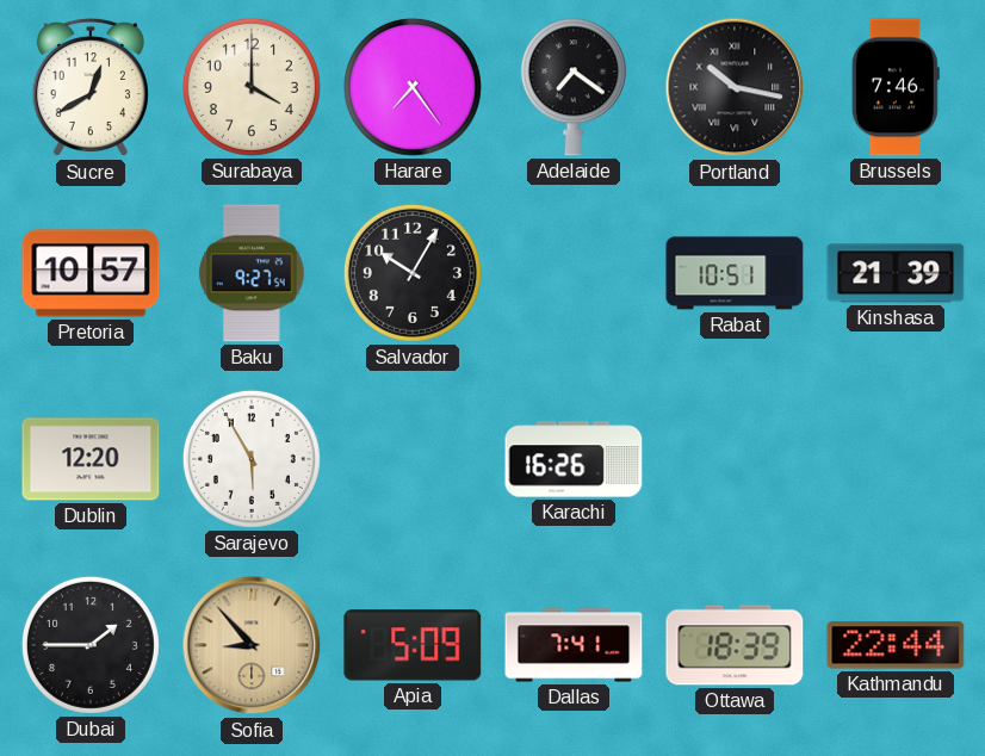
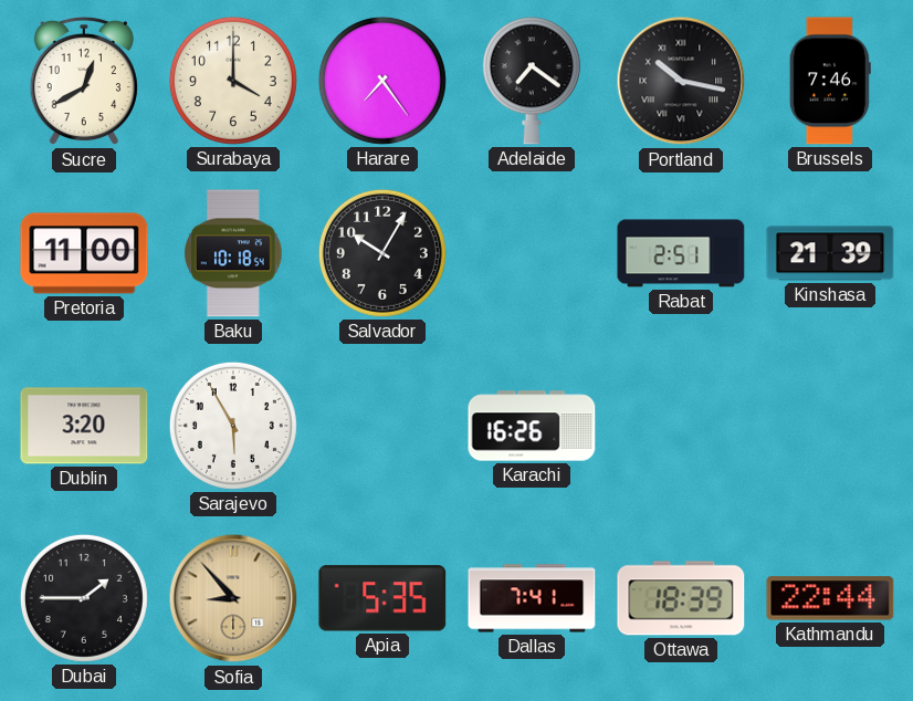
Pretoria: 10:57 -> 11:00
Baku: 9:27 -> 10:18
Rabat: 10:51 -> 2:51
Dublin: 12:20 -> 3:20
Apia: 5:09 -> 5:35
